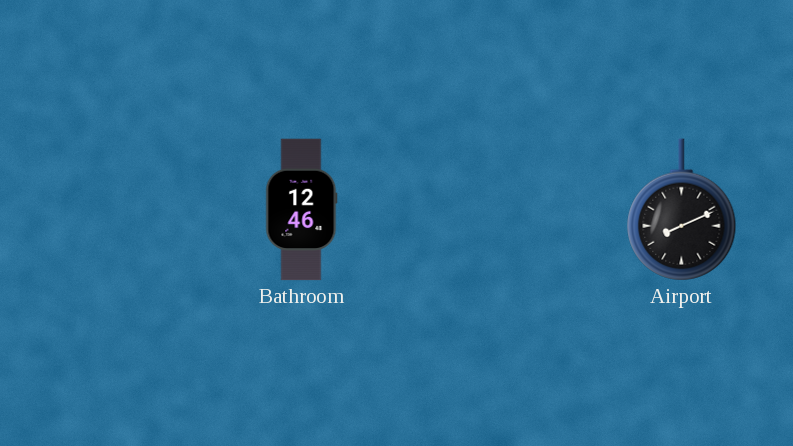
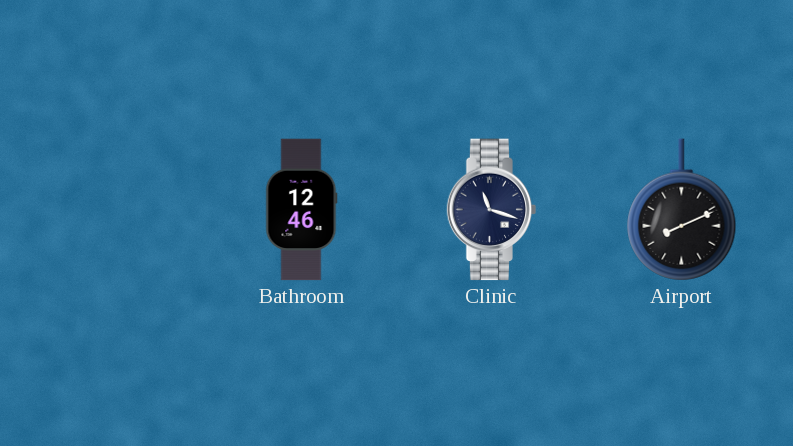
Clinic: none -> 11:18
